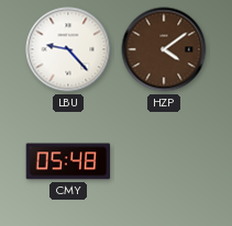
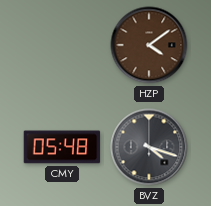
LBU: 9:23 -> none
BVZ: none -> 4:18
